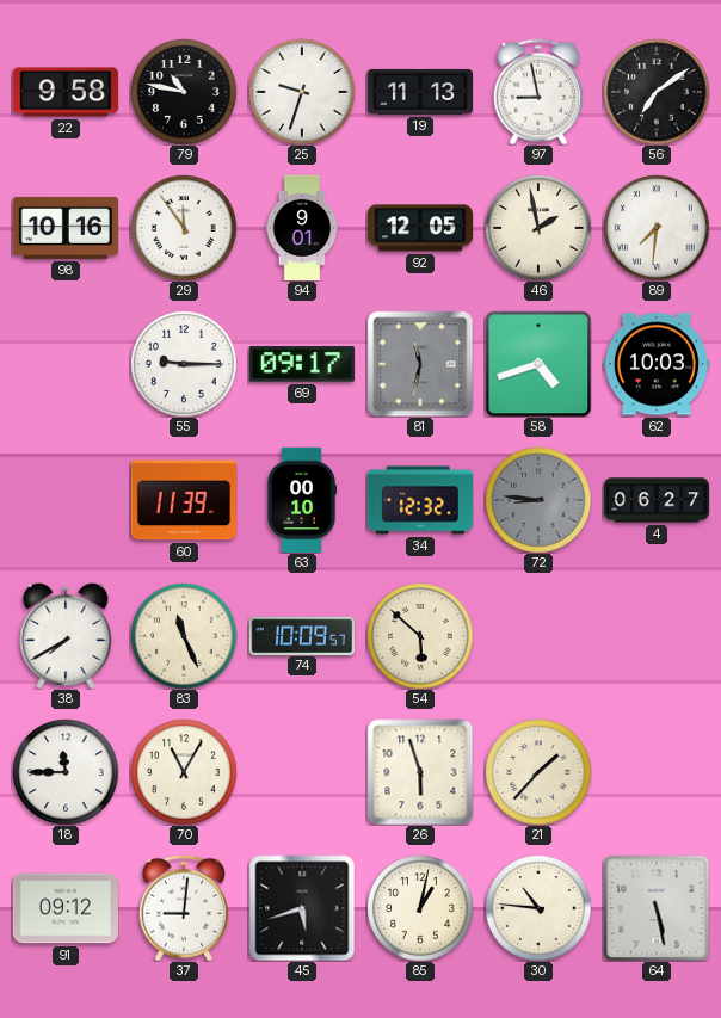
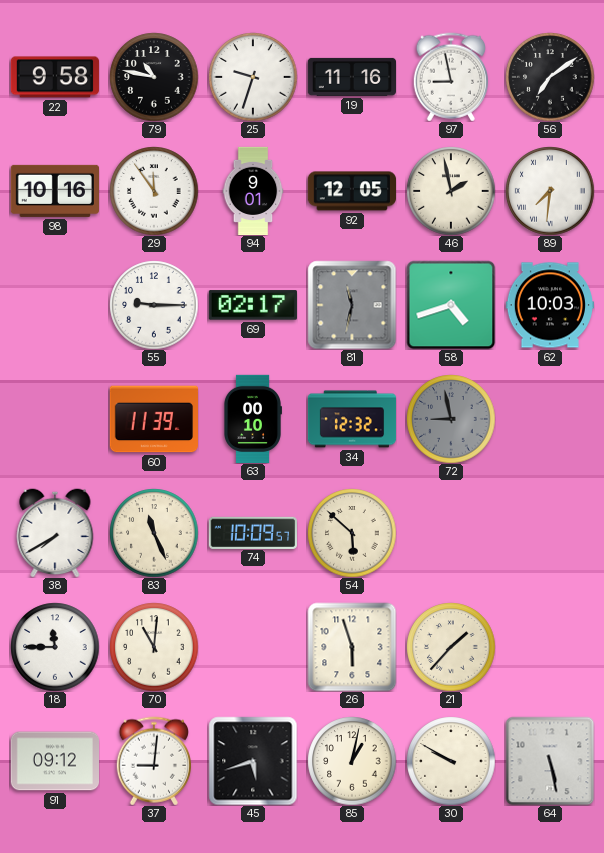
19: 11:13 -> 11:16
69: 09:17 -> 02:17
72: 8:46 -> 8:58
4: 06:27 -> none
70: 11:05 -> 11:01
30: 10:46 -> 9:50
